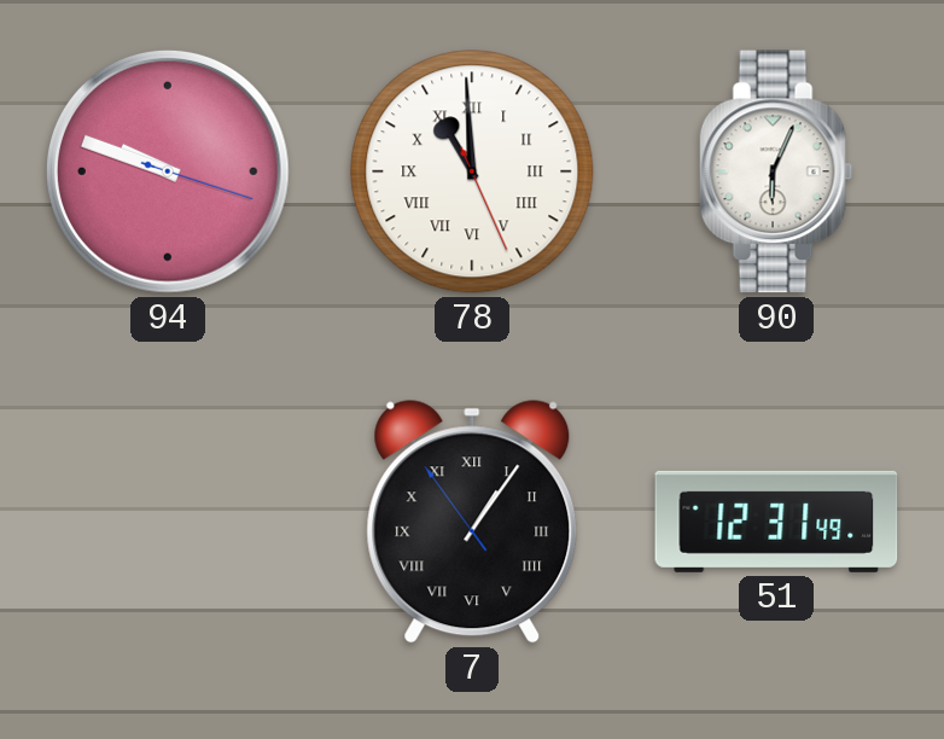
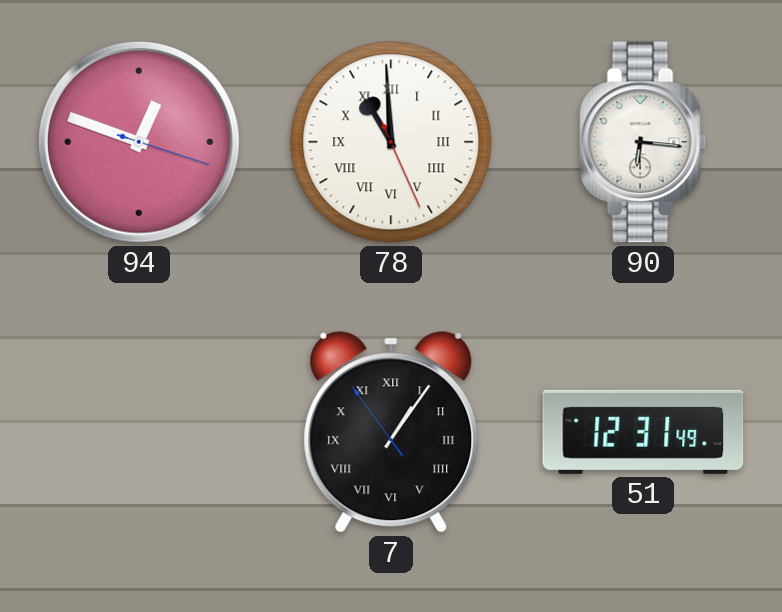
94: 9:48 -> 12:48
90: 6:04 -> 6:16
